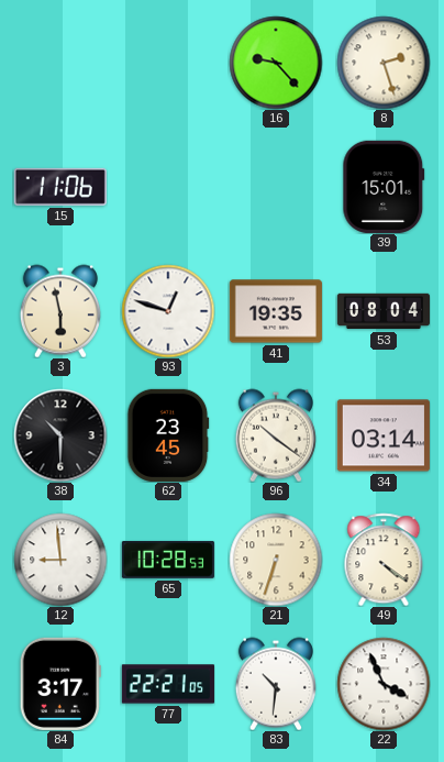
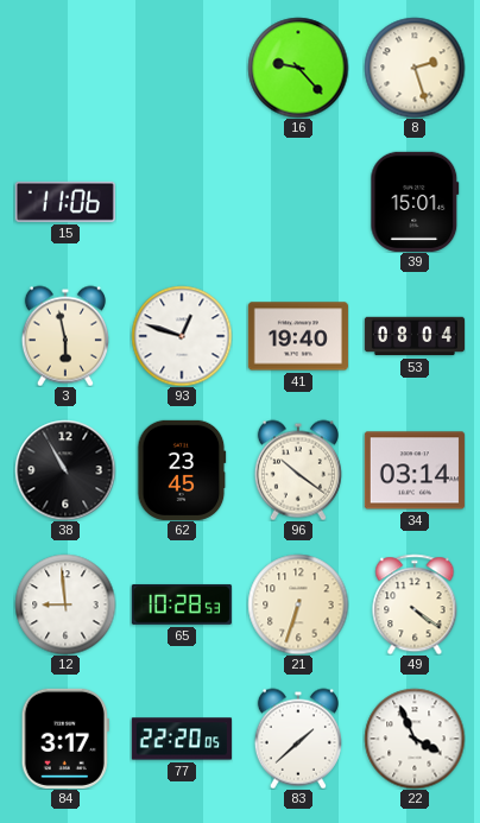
41: 19:35 -> 19:40
38: 10:30 -> 10:55
77: 22:21 -> 22:20
83: 10:31 -> 1:38
